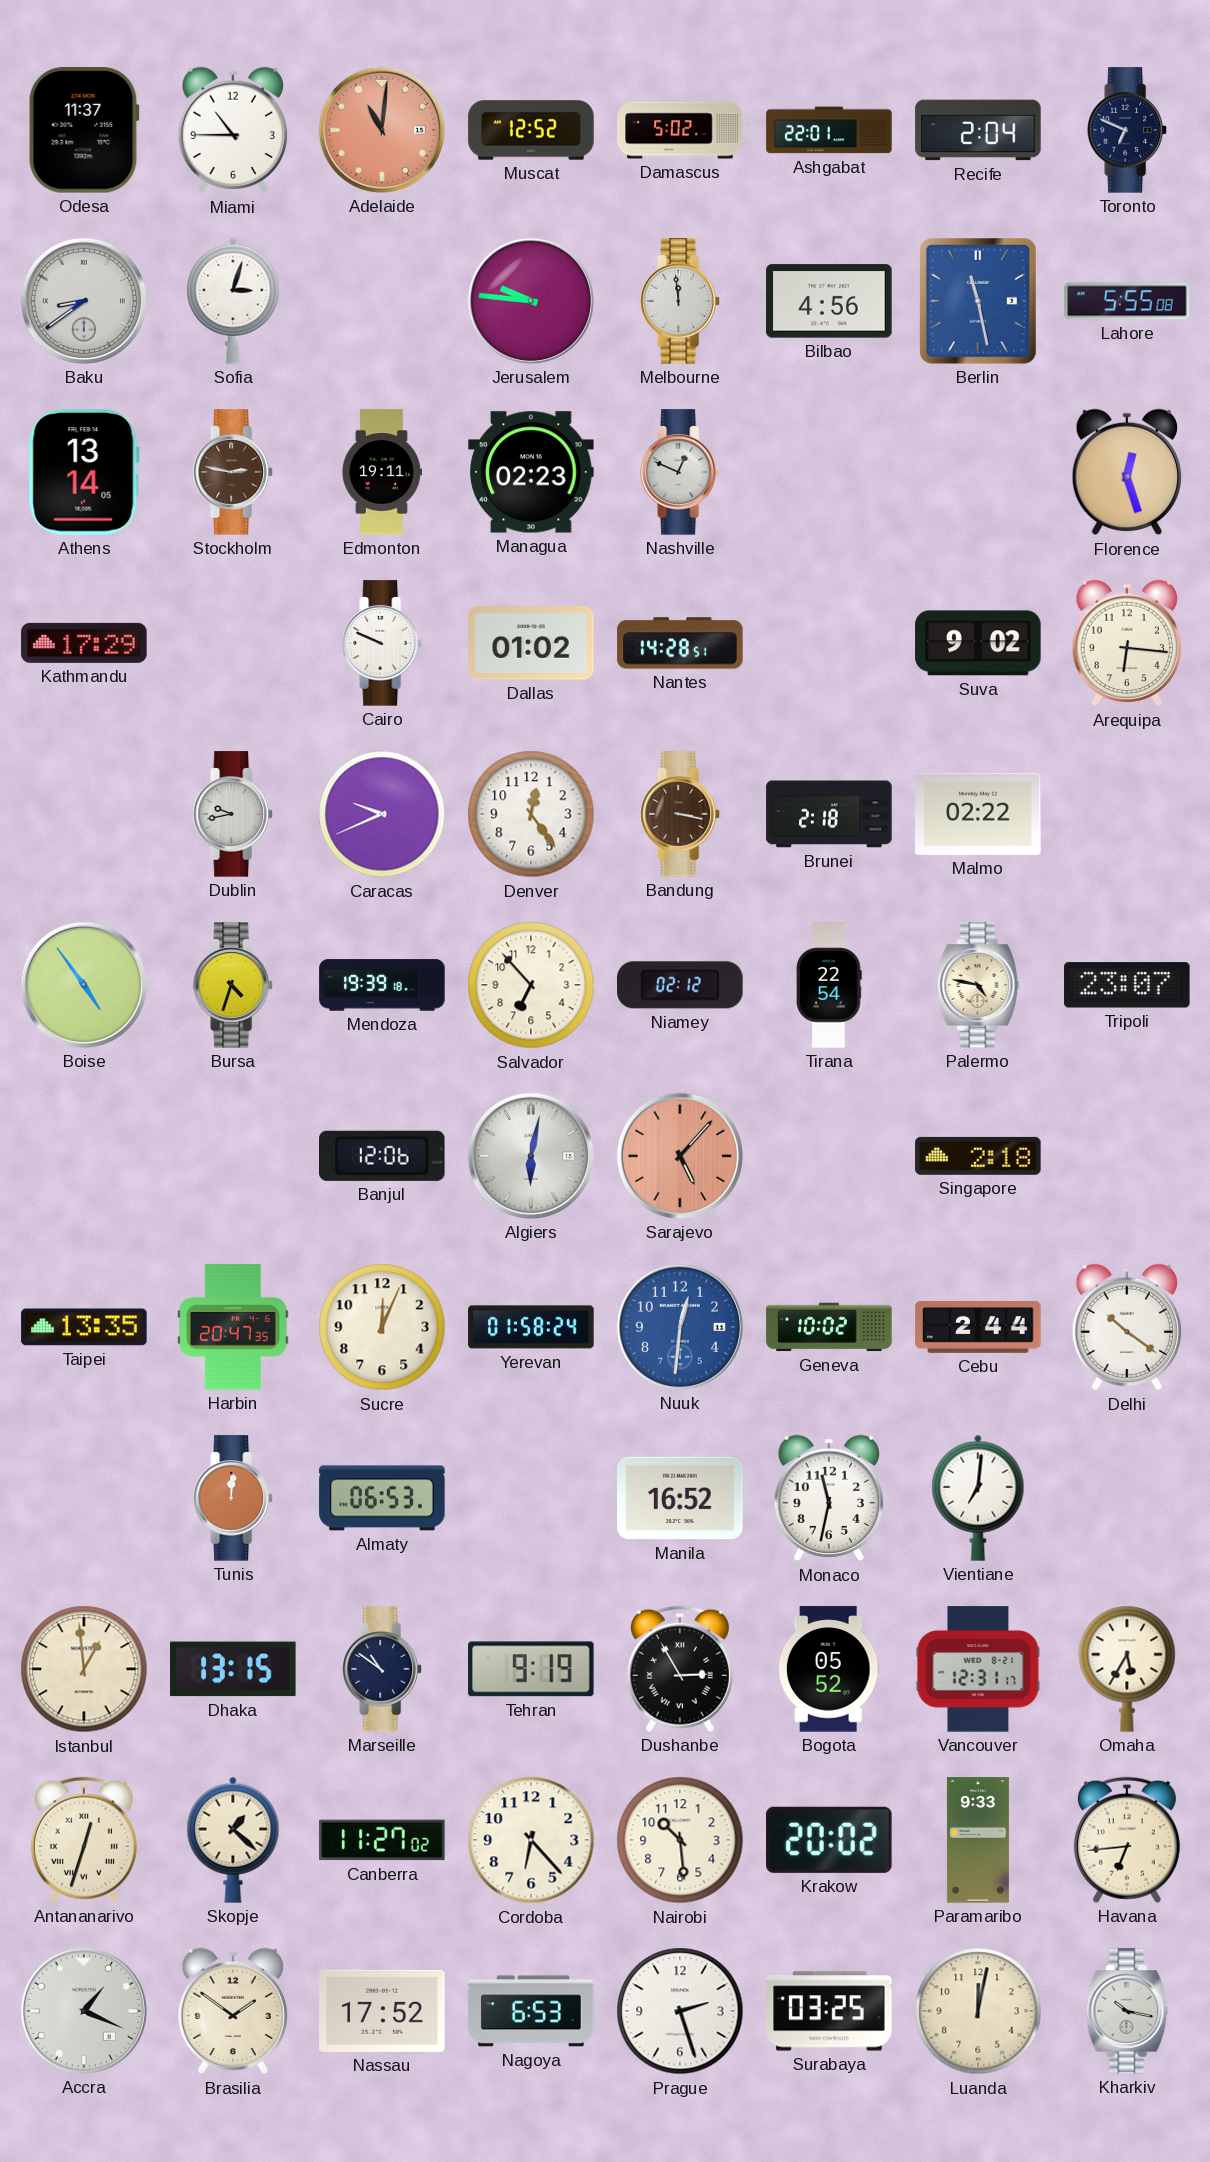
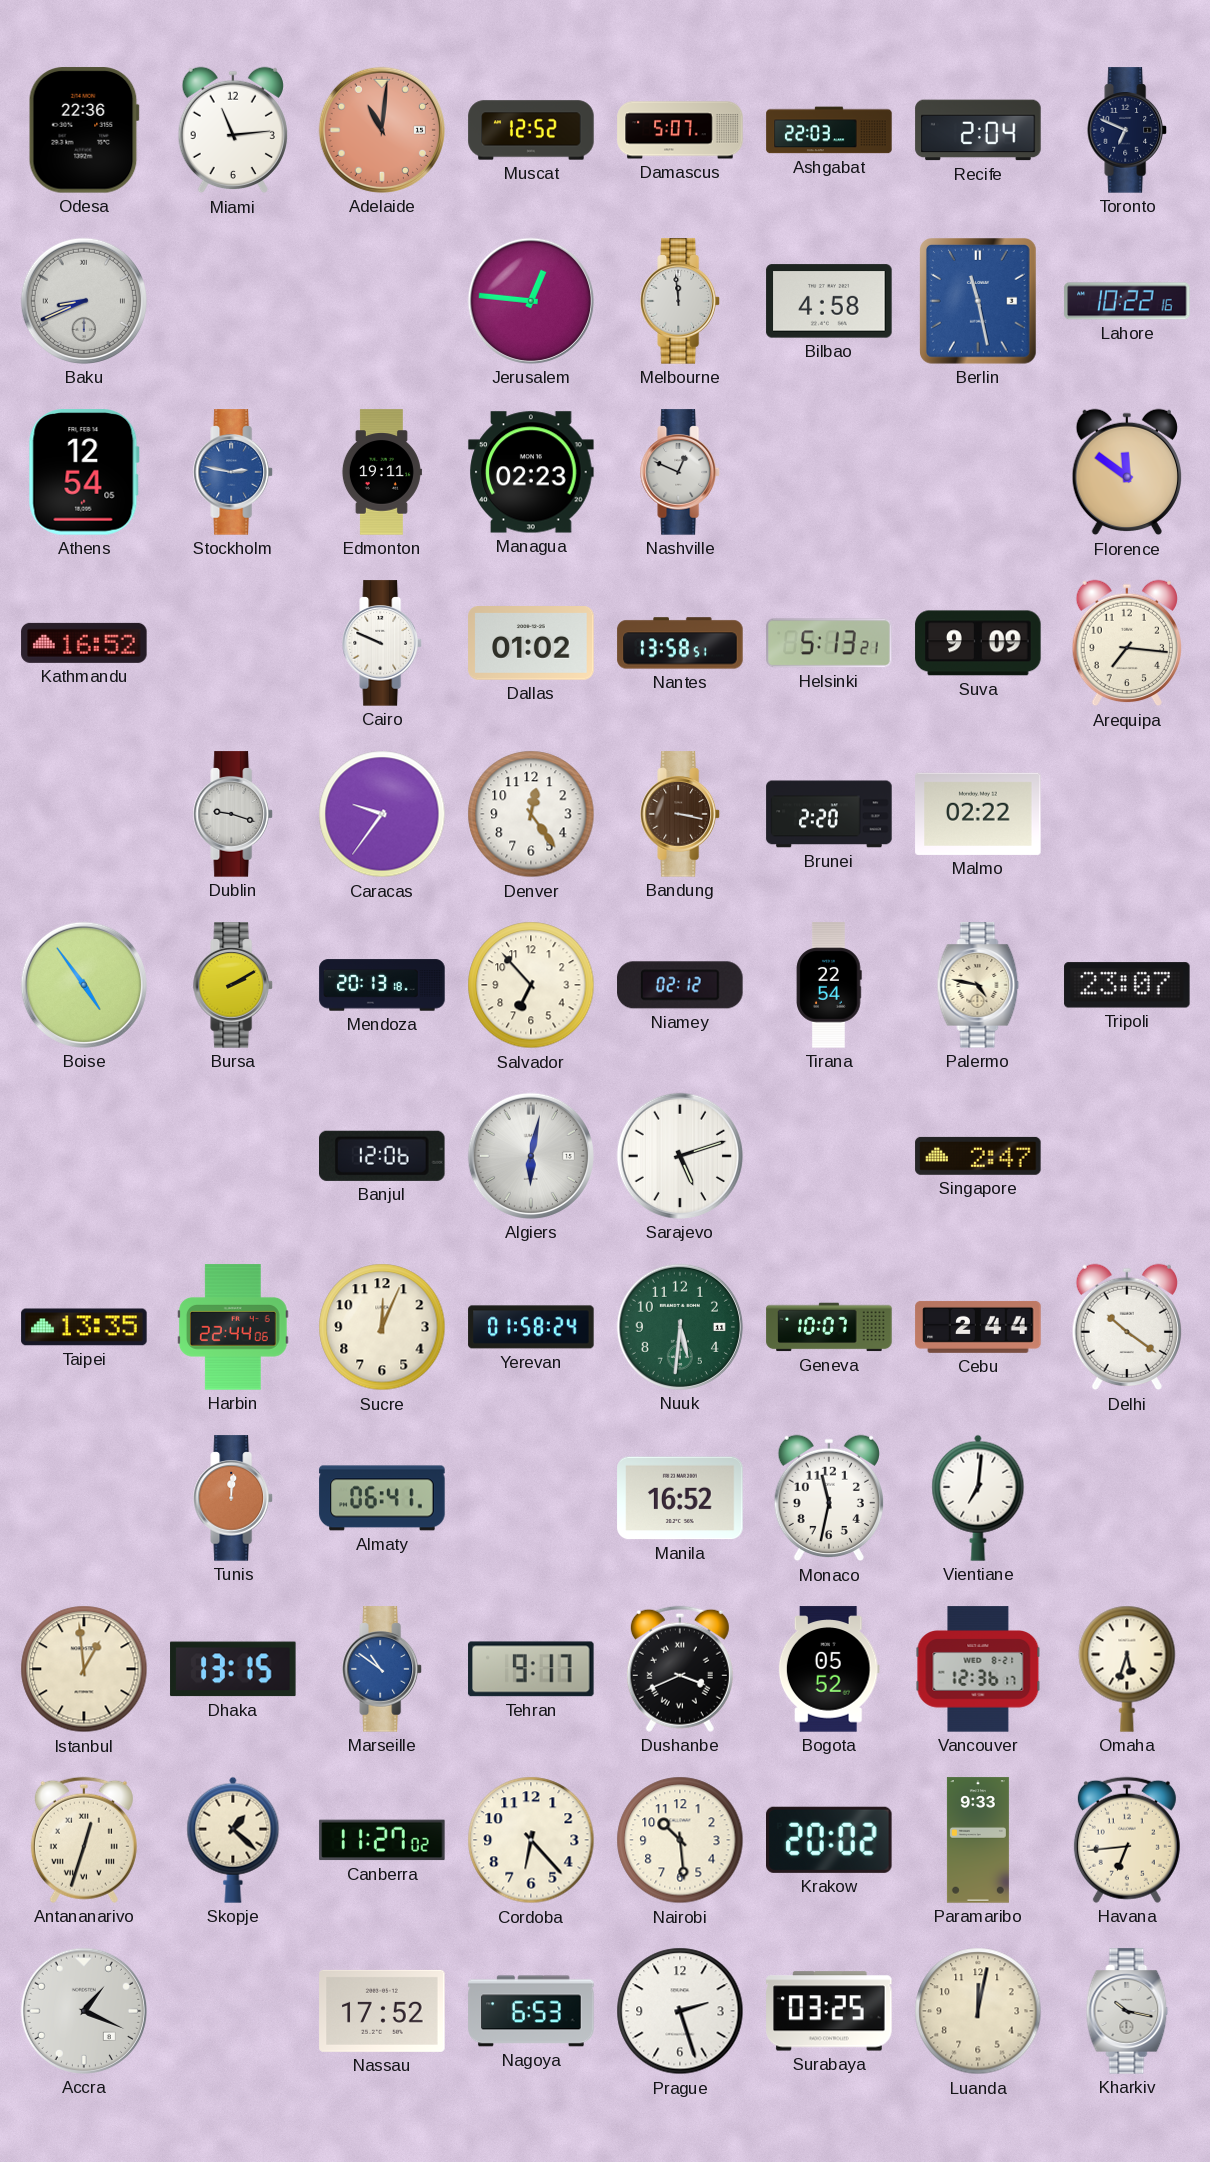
Odesa: 11:37 -> 22:36
Miami: 10:45 -> 11:14
Damascus: 5:02 -> 5:07
Ashgabat: 22:01 -> 22:03
Baku: 8:39 -> 8:41
Sofia: 3:03 -> none
Jerusalem: 9:46 -> 12:46
Bilbao: 4:56 -> 4:58
Lahore: 5:55 -> 10:22
Athens: 13:14 -> 12:54
Stockholm dial: brown -> blue
Florence: 12:27 -> 11:51
Kathmandu: 17:29 -> 16:52
Nantes: 14:28 -> 13:58
Helsinki: none -> 5:13
Suva: 9:02 -> 9:09
Arequipa: 6:16 -> 7:16
Dublin: 9:43 -> 9:18
Caracas: 9:41 -> 9:36
Brunei: 2:18 -> 2:20
Bursa: 4:33 -> 2:10
Mendoza: 19:39 -> 20:13
Sarajevo: 5:07 -> 5:12
Sarajevo dial: salmon -> white
Singapore: 2:18 -> 2:47
Harbin: 20:47 -> 22:44
Nuuk: 12:31 -> 5:31
Nuuk dial: blue -> green
Geneva: 10:02 -> 10:07
Almaty: 06:53 -> 06:41
Marseille dial: navy -> blue
Tehran: 9:19 -> 9:17
Dushanbe: 2:55 -> 3:41
Vancouver: 12:31 -> 12:36
Omaha: 5:35 -> 5:33
Brasilia: 1:51 -> none
